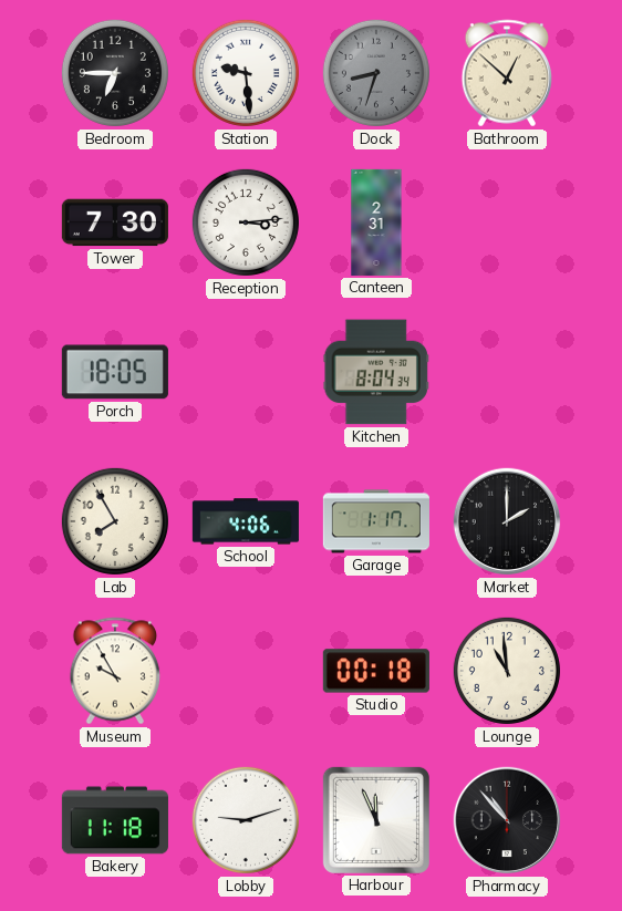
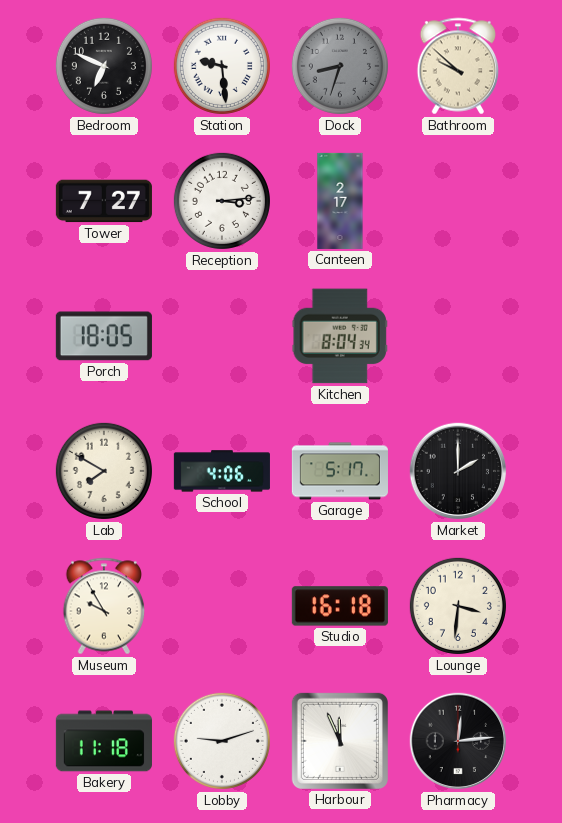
Bedroom: 6:45 -> 6:49
Bathroom: 12:52 -> 9:52
Tower: 7:30 -> 7:27
Canteen: 2:31 -> 2:17
Lab: 7:55 -> 7:50
Garage: 1:17 -> 5:17
Studio: 00:18 -> 16:18
Lounge: 10:59 -> 3:31
Pharmacy: 10:53 -> 12:14
